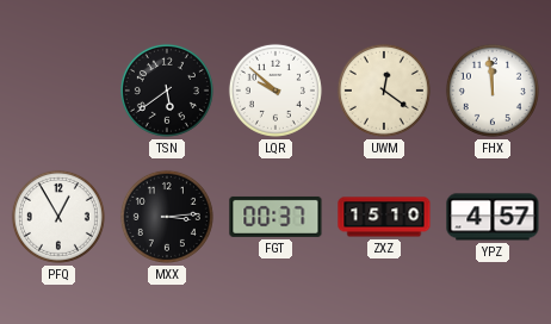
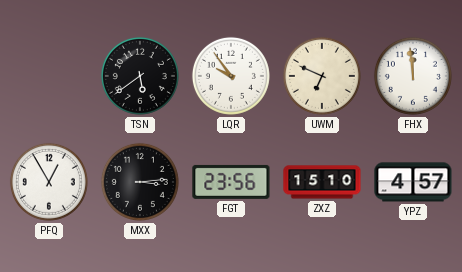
LQR: 9:52 -> 9:54
UWM: 12:21 -> 6:49
FGT: 00:37 -> 23:56
